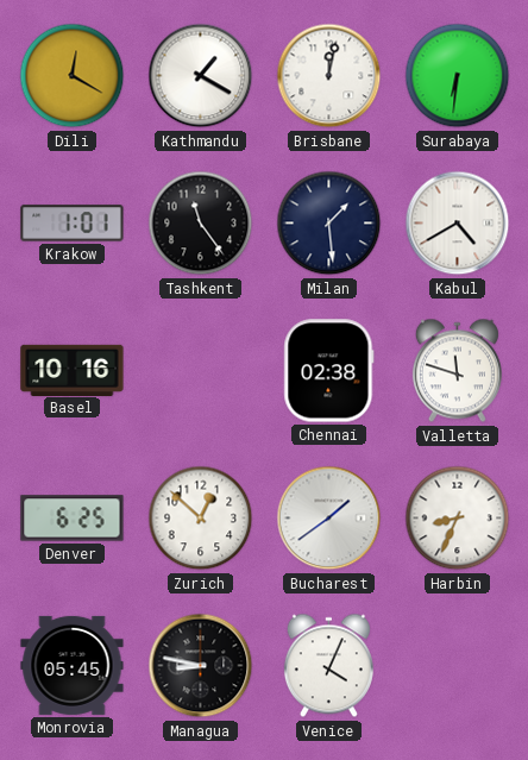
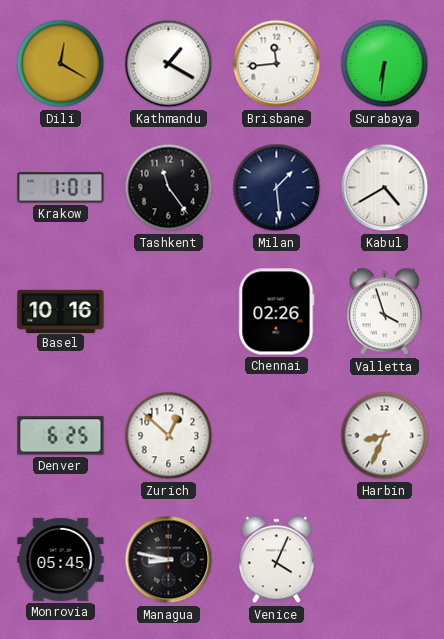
Brisbane: 12:02 -> 11:44
Chennai: 02:38 -> 02:26
Valletta: 11:48 -> 3:57
Bucharest: 1:39 -> none
